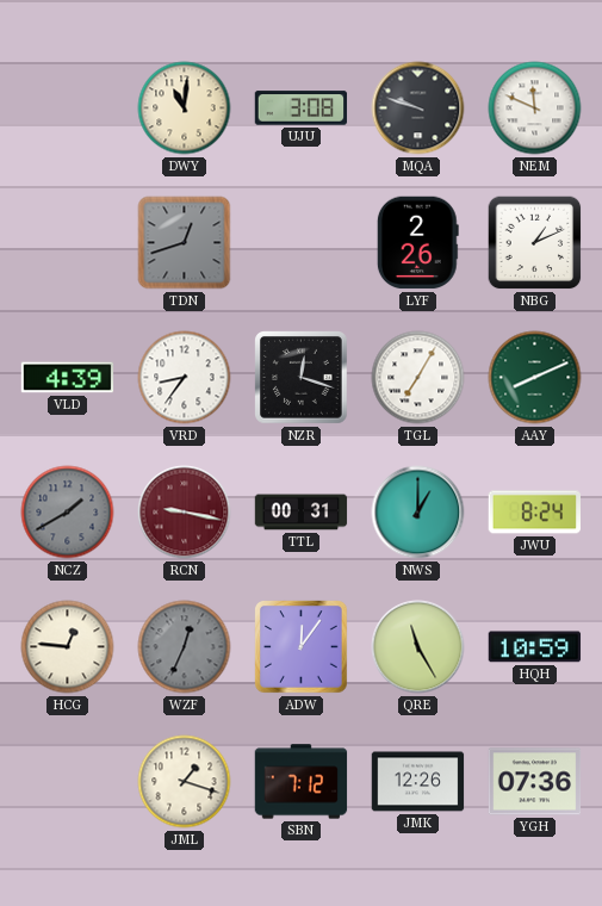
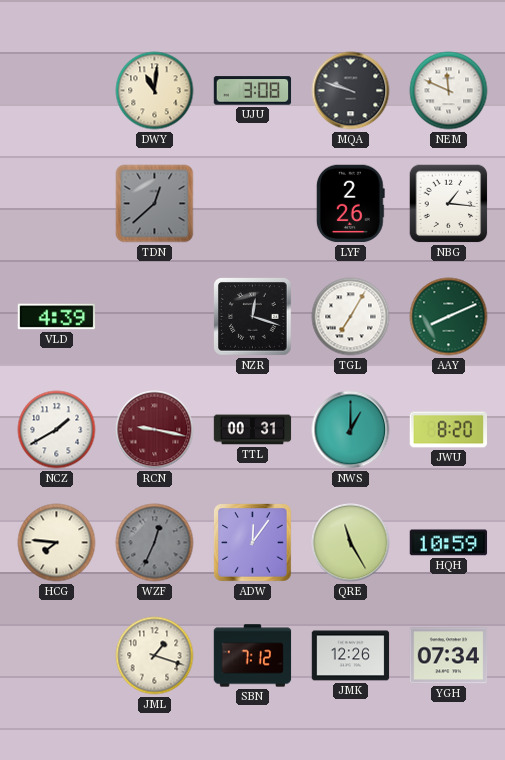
TDN: 12:42 -> 12:38
NBG: 1:11 -> 1:16
VRD: 8:36 -> none
NCZ dial: grey -> white
JWU: 8:24 -> 8:20
HCG: 12:46 -> 7:46
YGH: 07:36 -> 07:34
